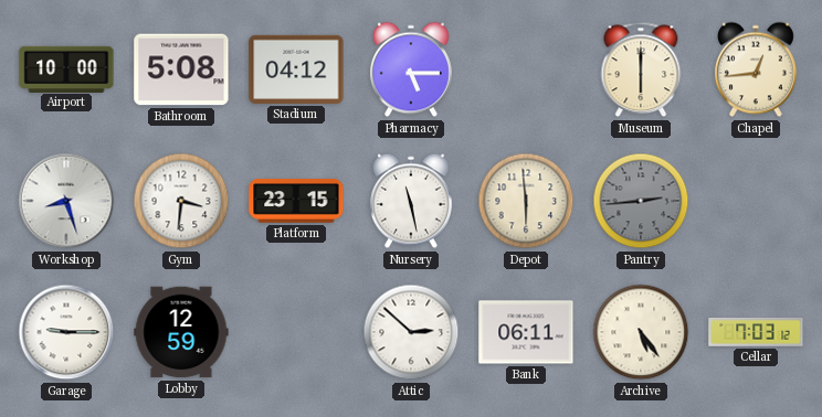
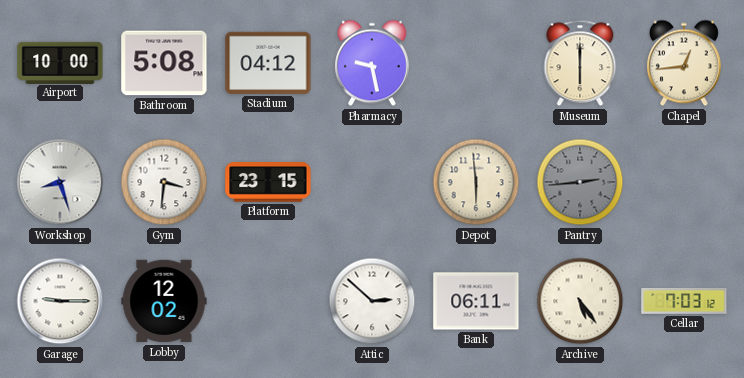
Pharmacy: 5:15 -> 9:28
Nursery: 11:28 -> none
Lobby: 12:59 -> 12:02
